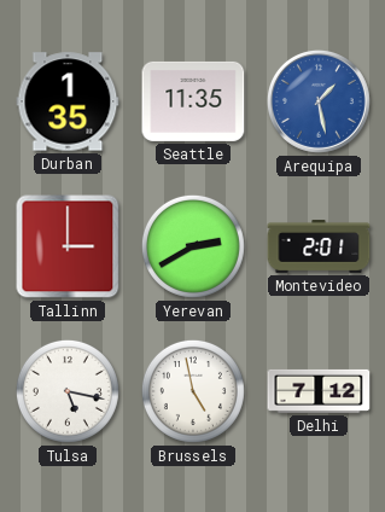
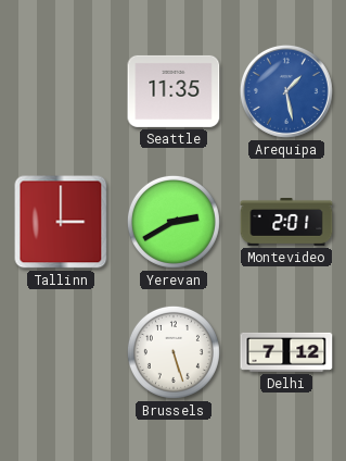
Durban: 1:35 -> none
Tulsa: 5:17 -> none
Brussels: 4:58 -> 5:27
